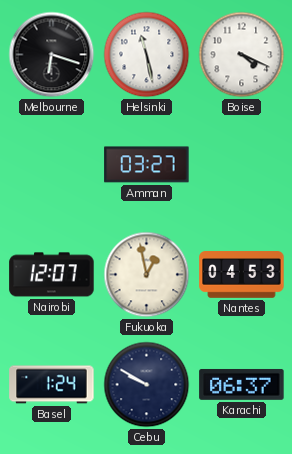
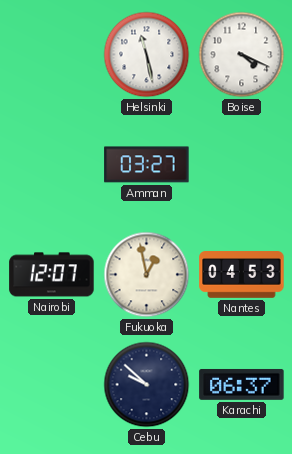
Melbourne: 6:18 -> none
Basel: 1:24 -> none
Cebu: 9:50 -> 9:52
